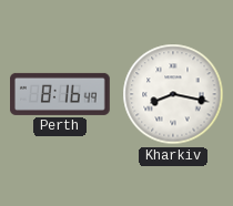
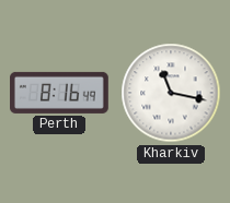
Kharkiv: 8:17 -> 11:17
